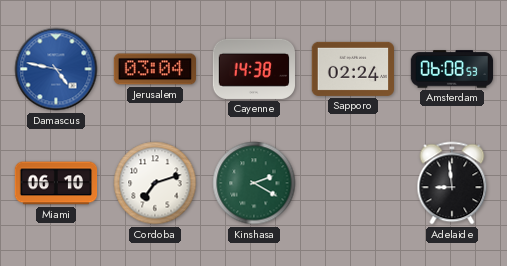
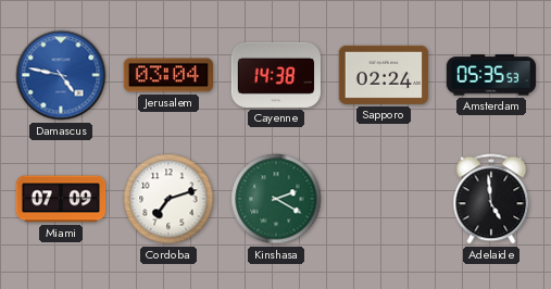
Amsterdam: 06:08 -> 05:35
Miami: 06:10 -> 07:09
Adelaide: 8:59 -> 4:59
